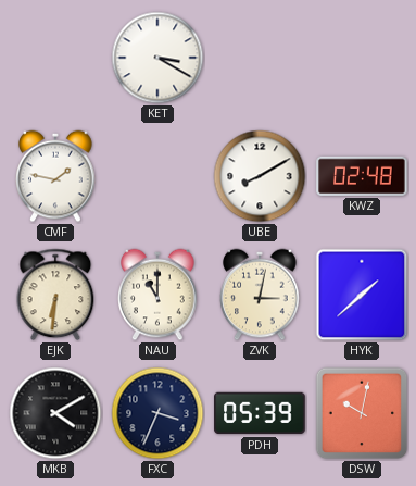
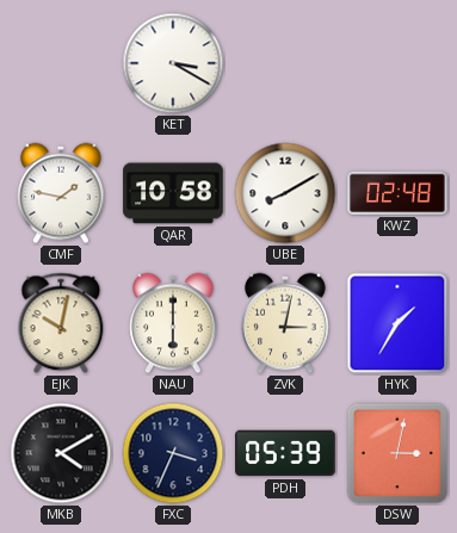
QAR: none -> 10:58
EJK: 6:31 -> 10:02
NAU: 11:00 -> 6:00
HYK: 1:38 -> 1:35
DSW: 10:02 -> 3:02
